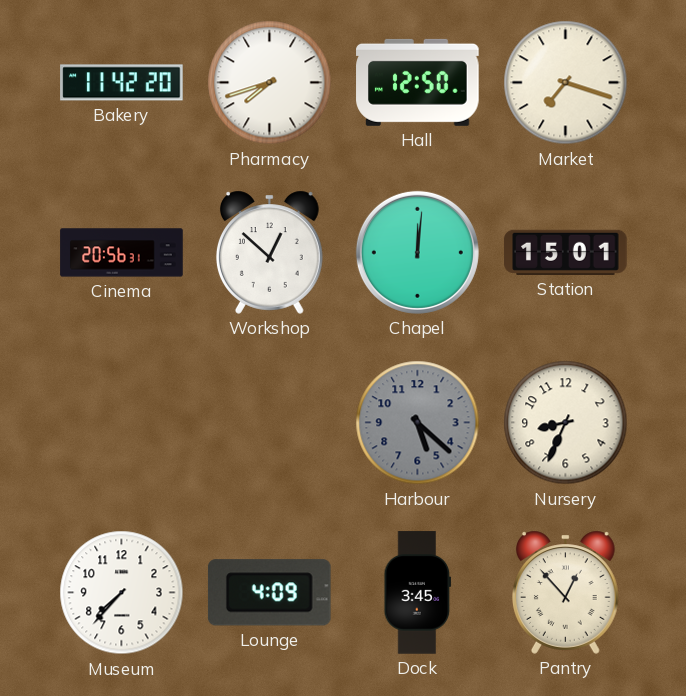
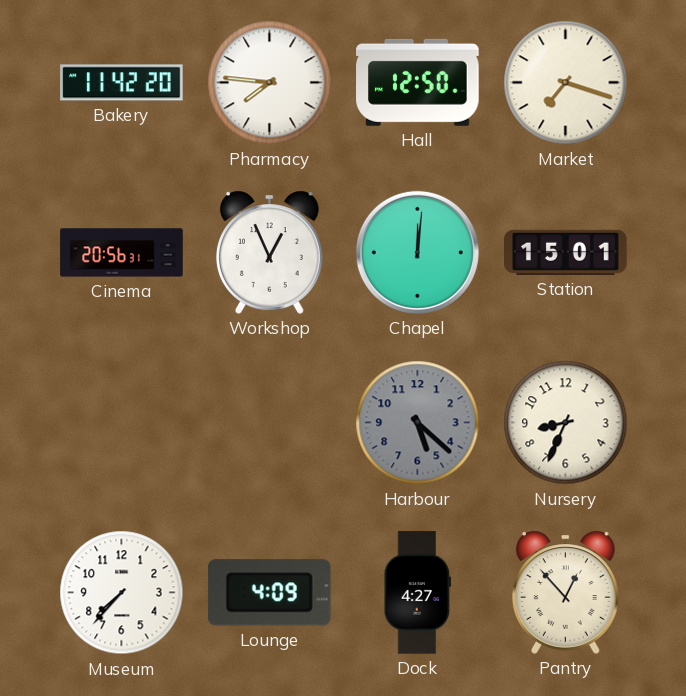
Pharmacy: 7:42 -> 7:46
Workshop: 12:52 -> 12:56
Dock: 3:45 -> 4:27
